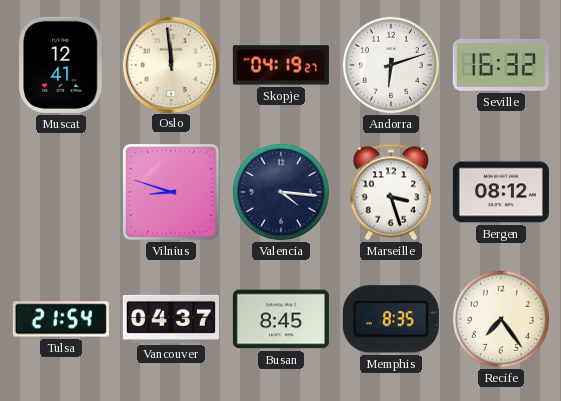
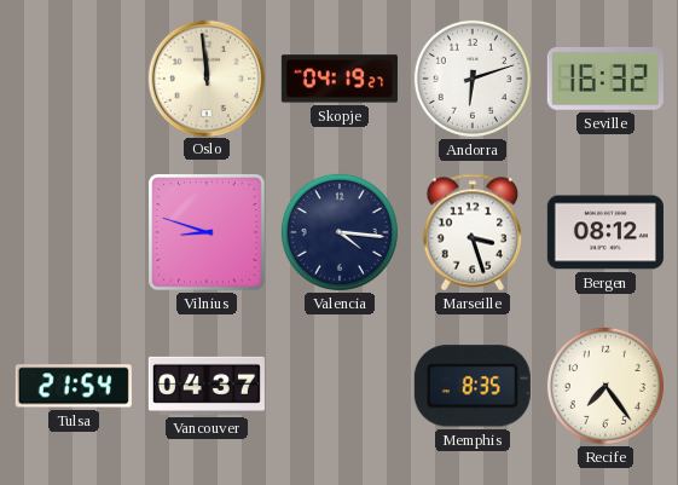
Muscat: 12:41 -> none
Busan: 8:45 -> none
